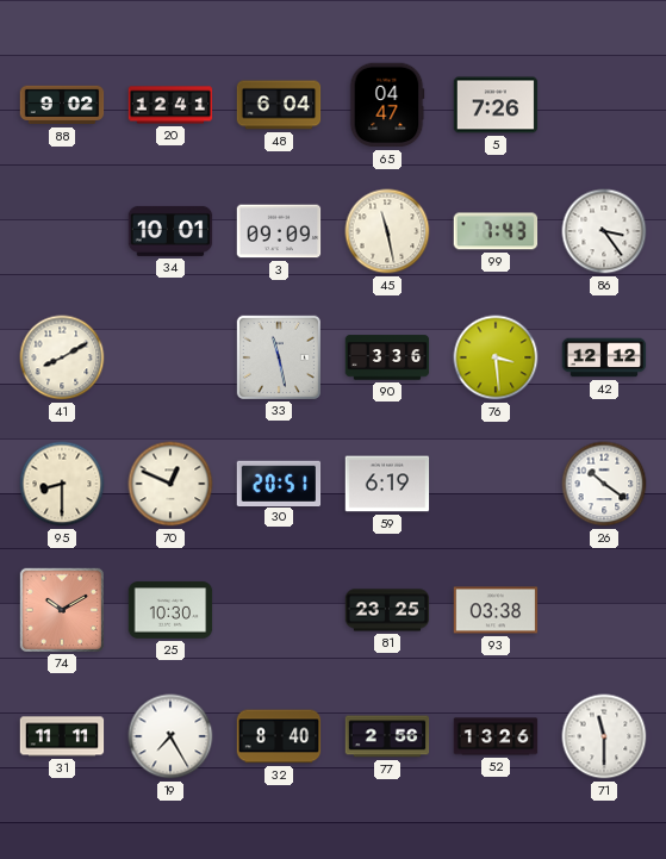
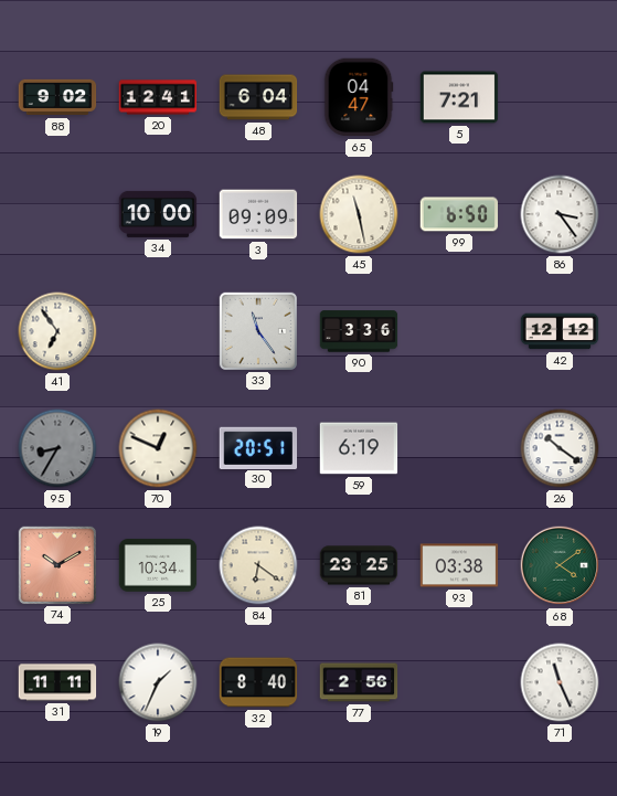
5: 7:26 -> 7:21
34: 10:01 -> 10:00
99: 7:43 -> 6:50
41: 8:10 -> 6:54
33: 11:28 -> 11:24
76: 3:29 -> none
95: 8:30 -> 8:35
95 dial: cream -> grey
25: 10:30 -> 10:34
84: none -> 6:21
68: none -> 4:09
19: 7:25 -> 1:34
52: 13:26 -> none
71: 11:30 -> 11:26
